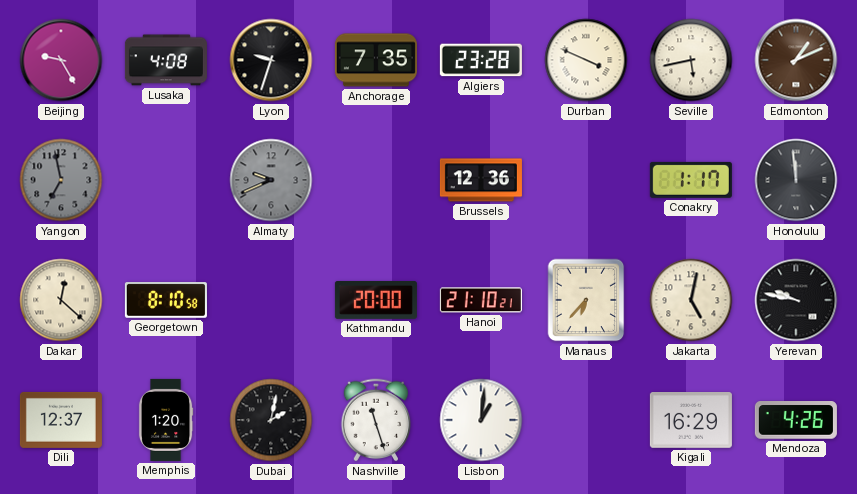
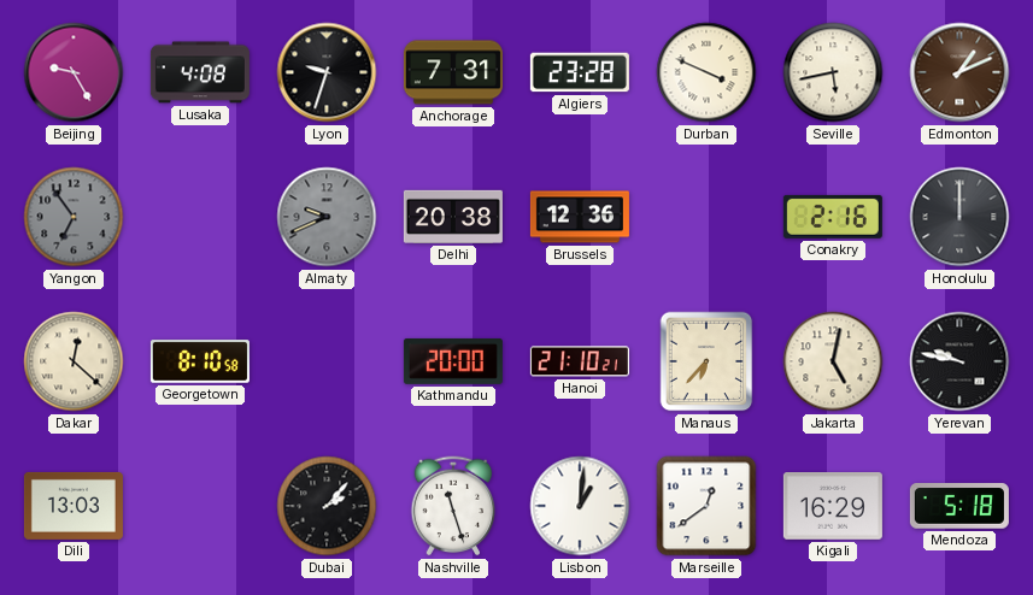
Anchorage: 7:35 -> 7:31
Yangon: 6:58 -> 6:54
Delhi: none -> 20:38
Conakry: 1:17 -> 2:16
Honolulu: 11:59 -> 12:00
Dili: 12:37 -> 13:03
Memphis: 1:20 -> none
Dubai: 2:02 -> 2:07
Marseille: none -> 12:39
Mendoza: 4:26 -> 5:18
